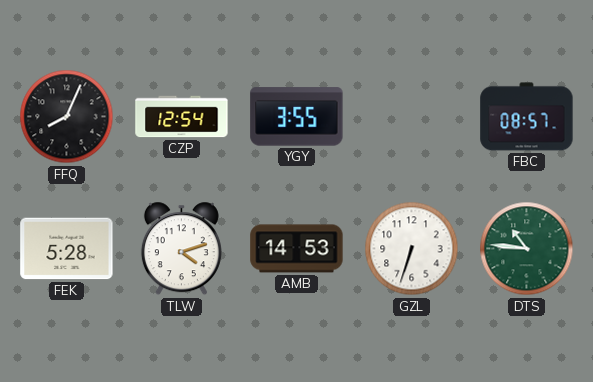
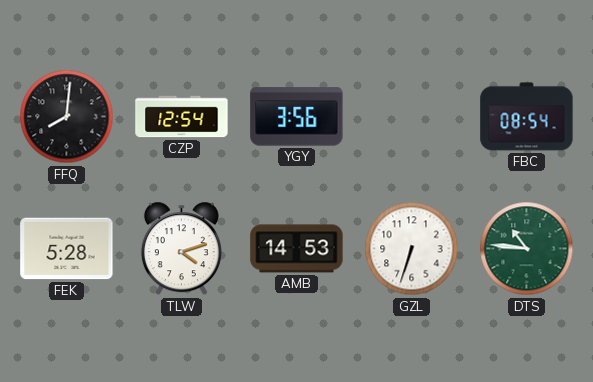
FFQ: 8:04 -> 8:01
YGY: 3:55 -> 3:56
FBC: 08:57 -> 08:54
